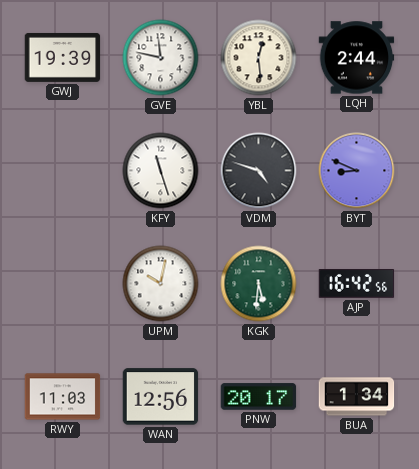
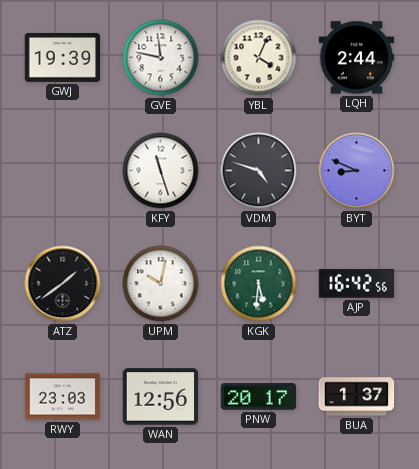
YBL: 12:29 -> 4:04
ATZ: none -> 1:39
RWY: 11:03 -> 23:03
BUA: 1:34 -> 1:37
